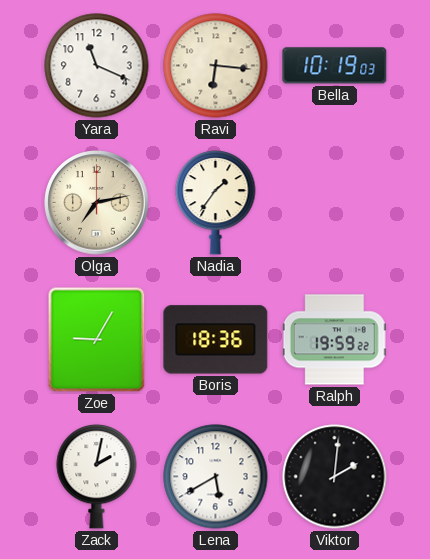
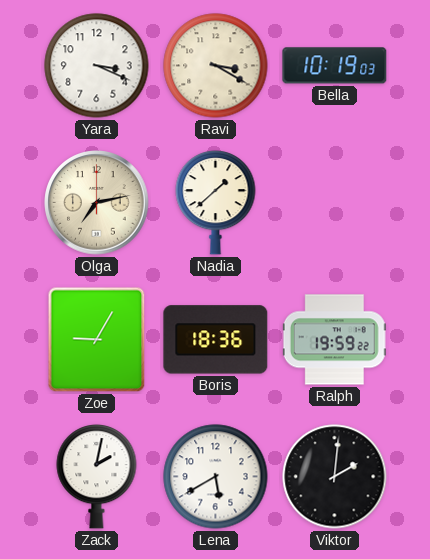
Yara: 11:19 -> 3:19
Ravi: 6:16 -> 3:20
Nadia: 1:36 -> 1:38
